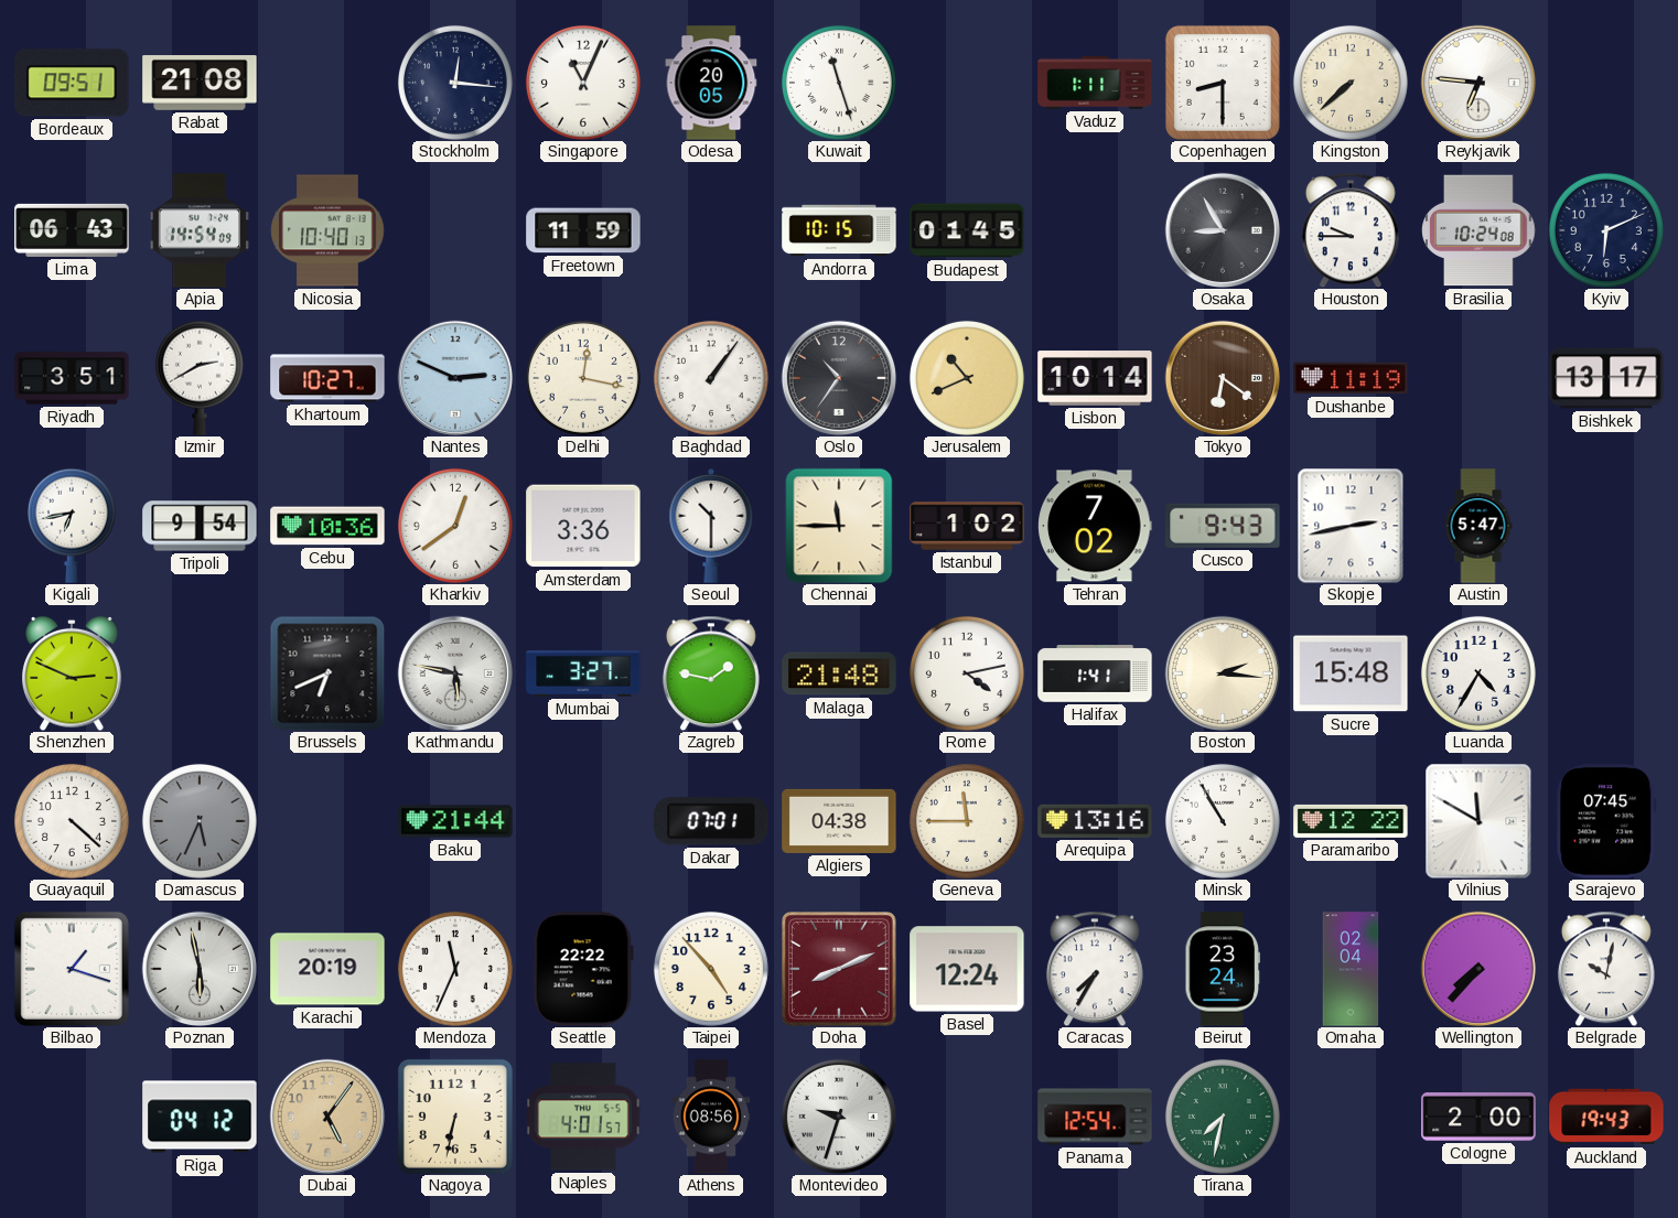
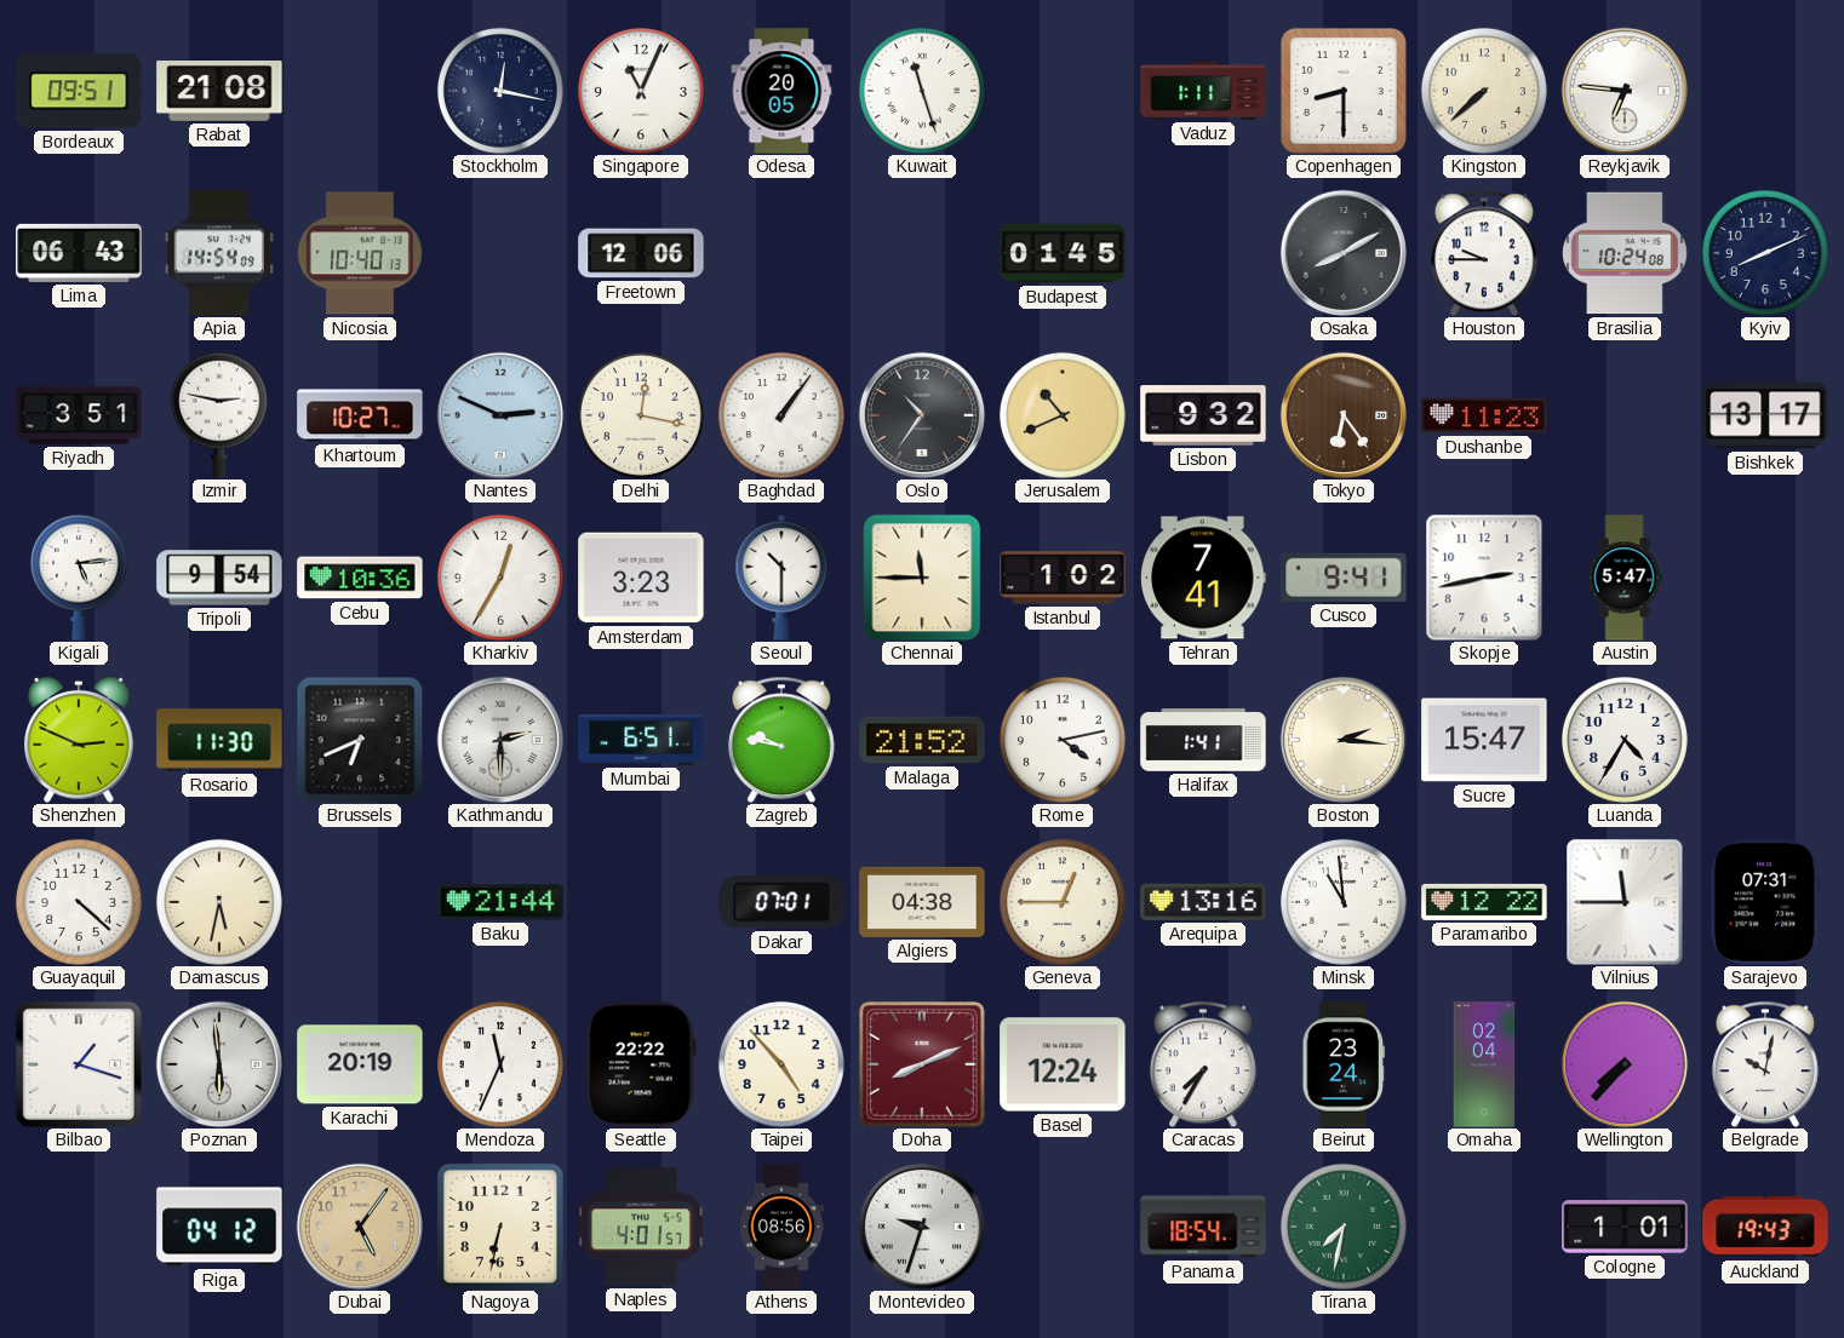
Stockholm: 12:16 -> 12:17
Freetown: 11:59 -> 12:06
Andorra: 10:15 -> none
Osaka: 8:55 -> 8:10
Kyiv: 6:11 -> 8:11
Izmir: 2:40 -> 2:47
Lisbon: 10:14 -> 9:32
Tokyo: 6:21 -> 6:24
Dushanbe: 11:19 -> 11:23
Kigali: 6:43 -> 5:14
Kharkiv: 12:39 -> 12:35
Amsterdam: 3:36 -> 3:23
Tehran: 7:02 -> 7:41
Cusco: 9:43 -> 9:41
Rosario: none -> 11:30
Kathmandu: 5:47 -> 2:30
Mumbai: 3:27 -> 6:51
Zagreb: 1:47 -> 9:47
Malaga: 21:48 -> 21:52
Sucre: 15:48 -> 15:47
Damascus: 5:34 -> 5:32
Damascus dial: grey -> cream
Geneva: 11:45 -> 12:45
Minsk: 10:55 -> 10:59
Vilnius: 11:50 -> 11:45
Sarajevo: 07:45 -> 07:31
Poznan: 5:58 -> 5:59
Panama: 12:54 -> 18:54
Cologne: 2:00 -> 1:01
